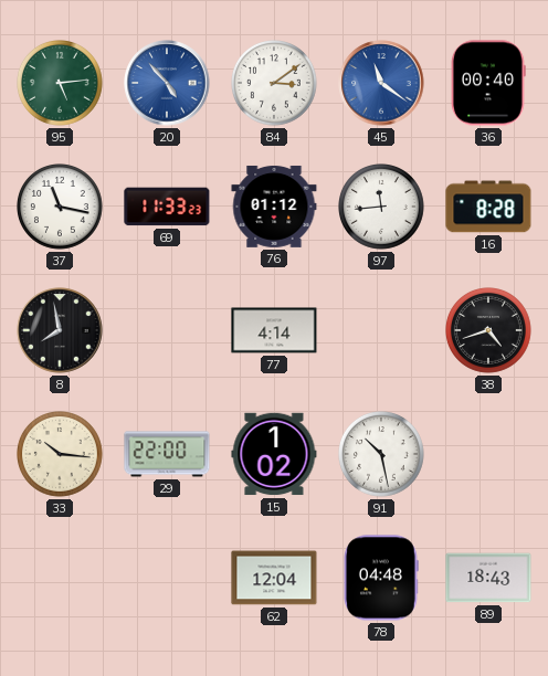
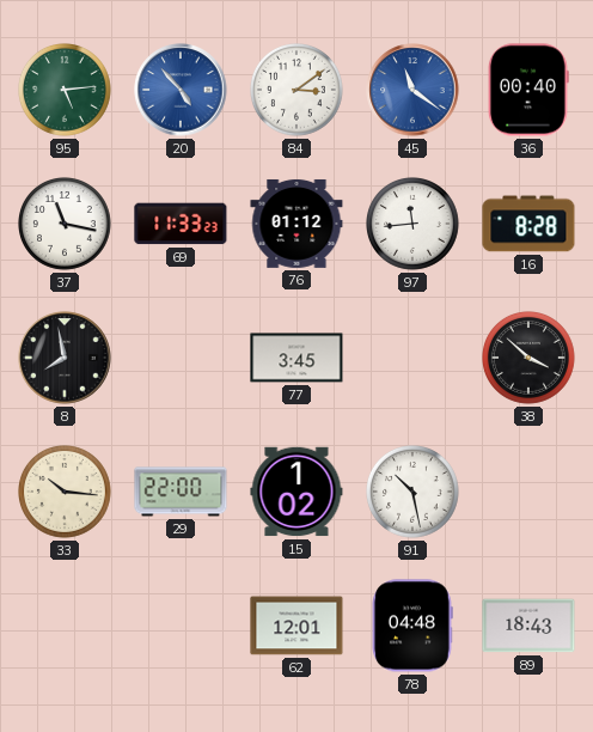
77: 4:14 -> 3:45
38: 4:42 -> 3:52
62: 12:04 -> 12:01
